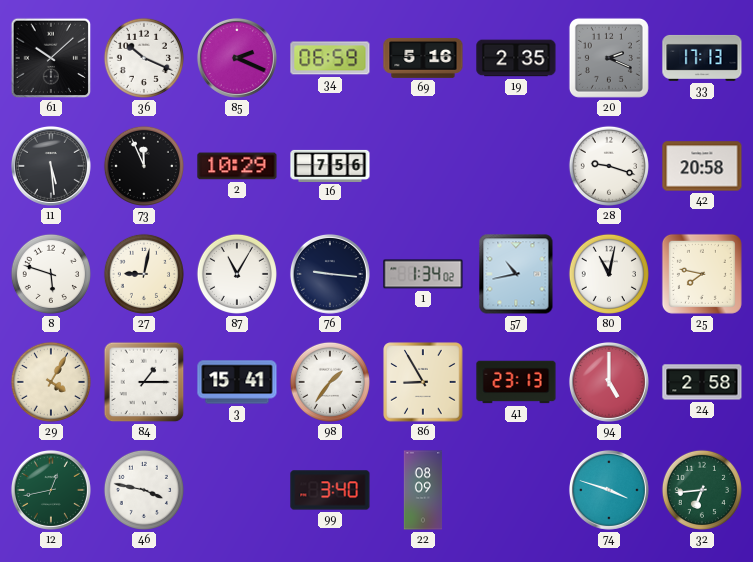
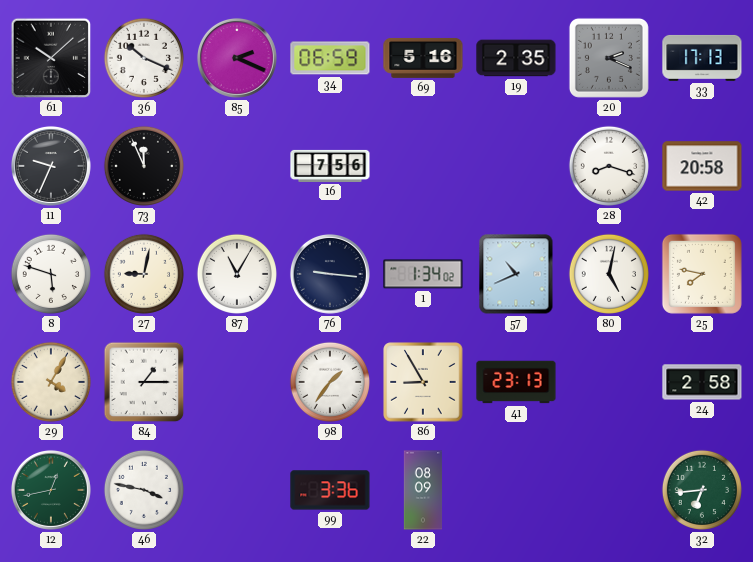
11: 5:29 -> 9:34
2: 10:29 -> none
28: 9:18 -> 8:18
57: 10:43 -> 10:41
80: 11:02 -> 5:02
3: 15:41 -> none
94: 5:00 -> none
99: 3:40 -> 3:36
74: 3:48 -> none
